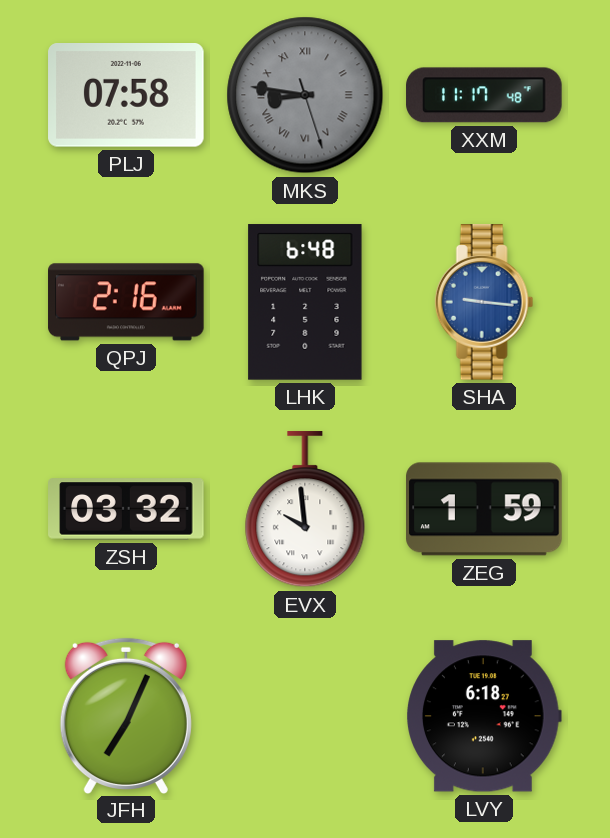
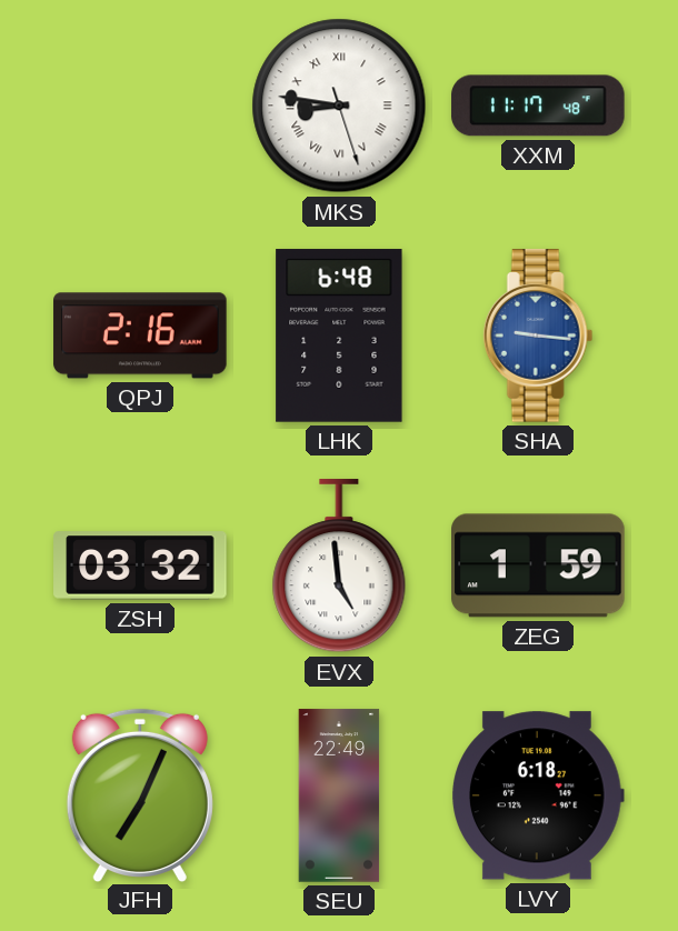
PLJ: 07:58 -> none
MKS dial: grey -> white
EVX: 9:59 -> 4:59
SEU: none -> 22:49
